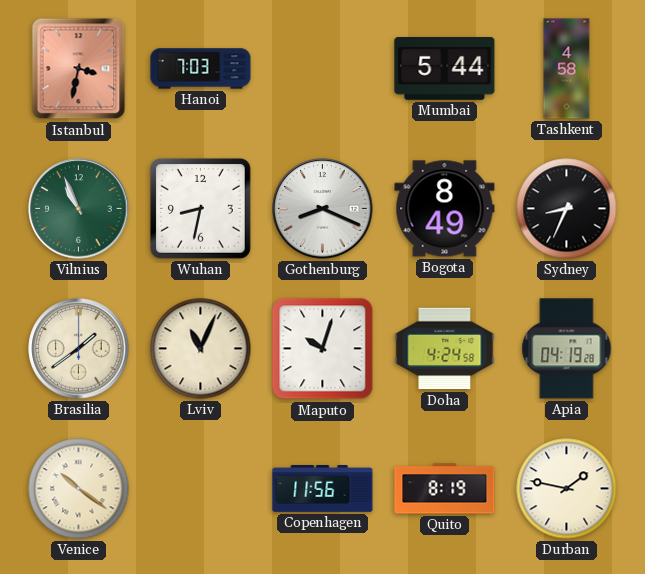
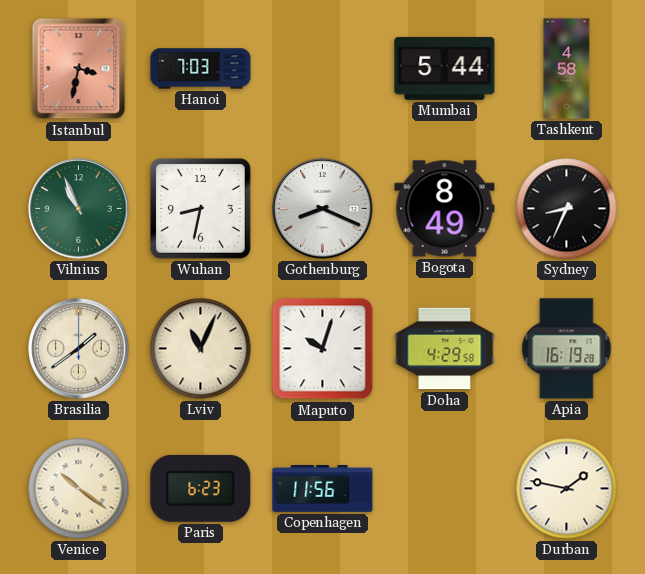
Doha: 4:24 -> 4:29
Apia: 04:19 -> 16:19
Paris: none -> 6:23
Quito: 8:19 -> none
